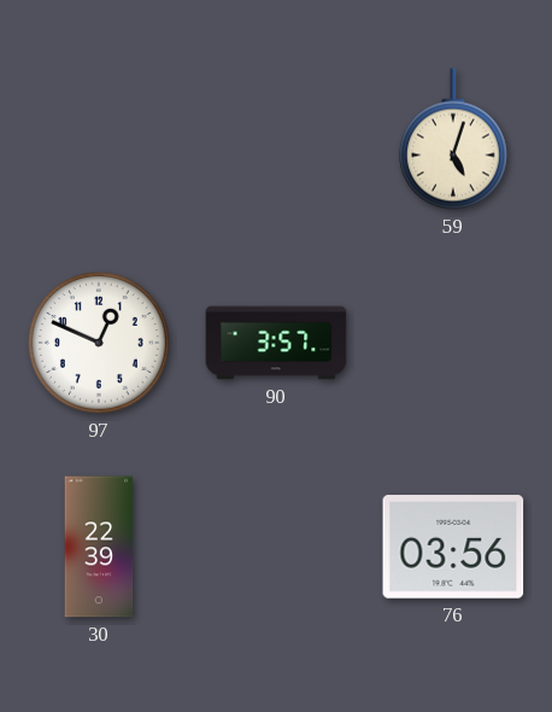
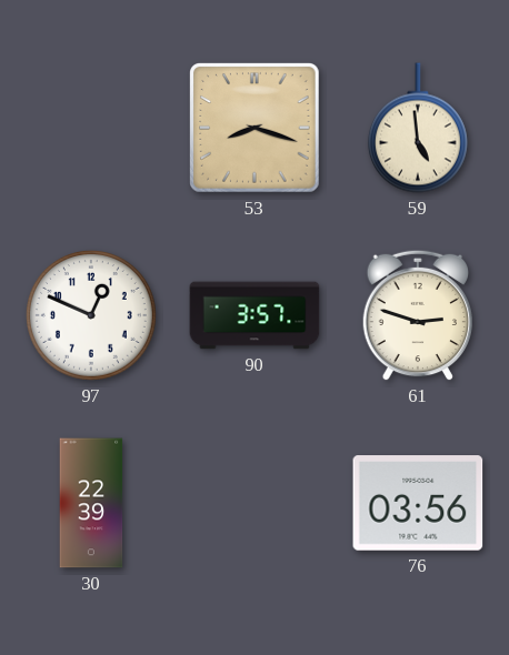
53: none -> 8:18
59: 5:03 -> 4:59
61: none -> 2:48
